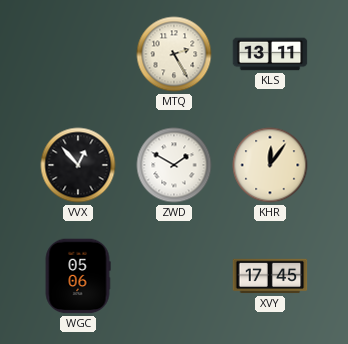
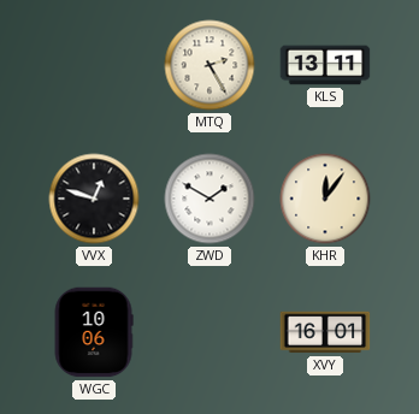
VVX: 12:53 -> 12:48
WGC: 05:06 -> 10:06
XVY: 17:45 -> 16:01
